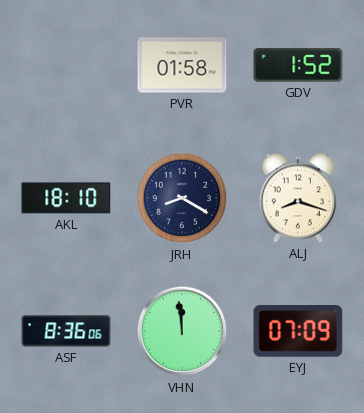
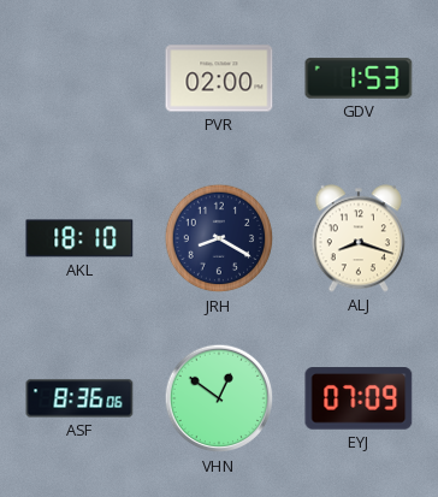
PVR: 01:58 -> 02:00
GDV: 1:52 -> 1:53
VHN: 11:59 -> 12:51
